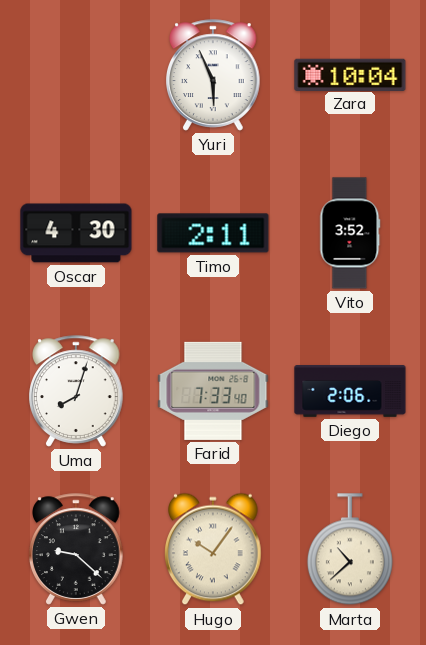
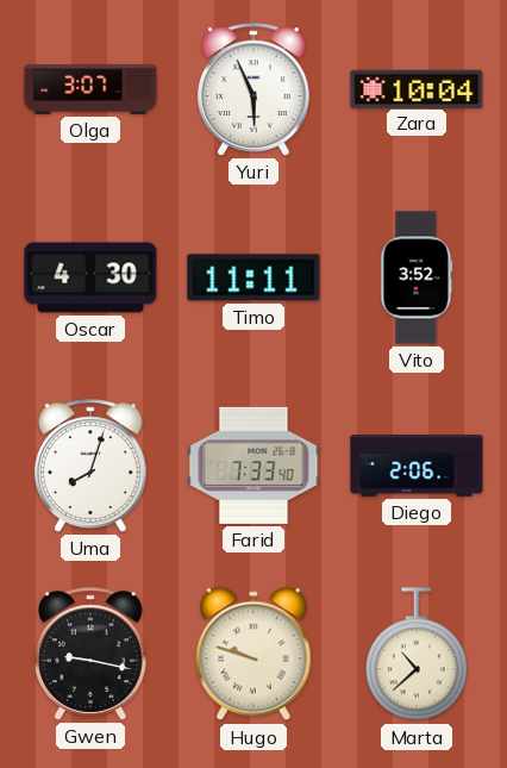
Olga: none -> 3:07
Timo: 2:11 -> 11:11
Gwen: 9:22 -> 9:17
Hugo: 10:06 -> 9:48
